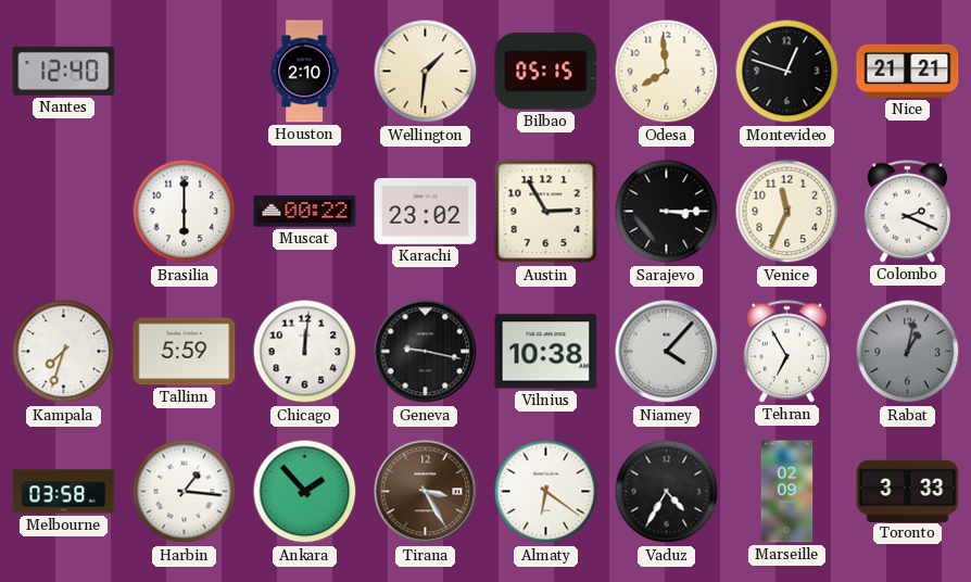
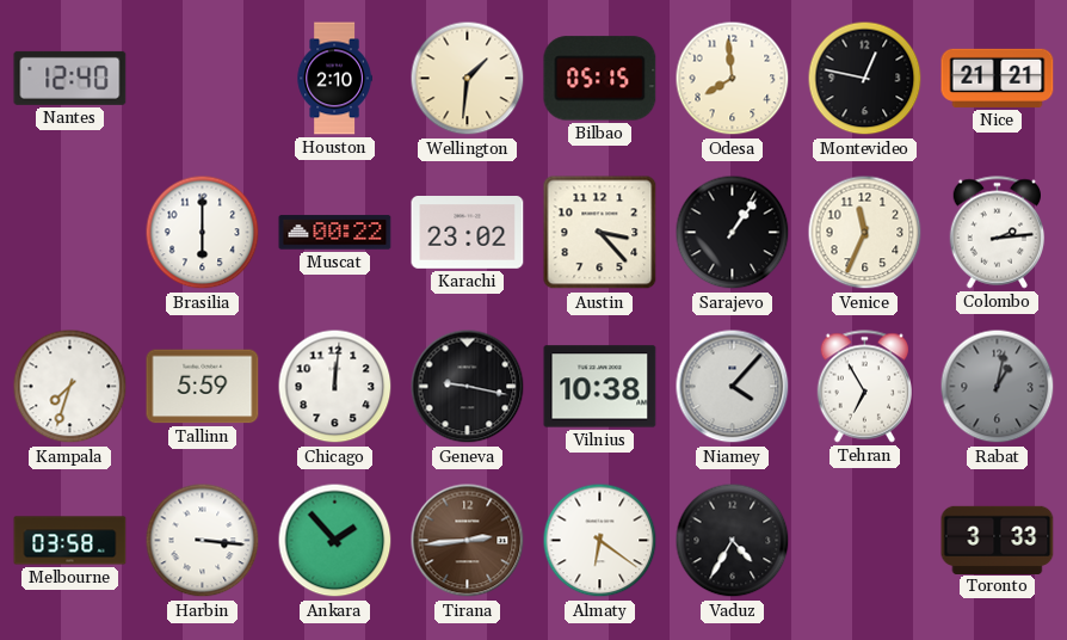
Montevideo: 12:48 -> 12:47
Austin: 2:55 -> 3:23
Sarajevo: 3:15 -> 1:06
Colombo: 2:19 -> 2:14
Harbin: 1:16 -> 3:16
Tirana: 3:25 -> 2:44
Marseille: 02:09 -> none
